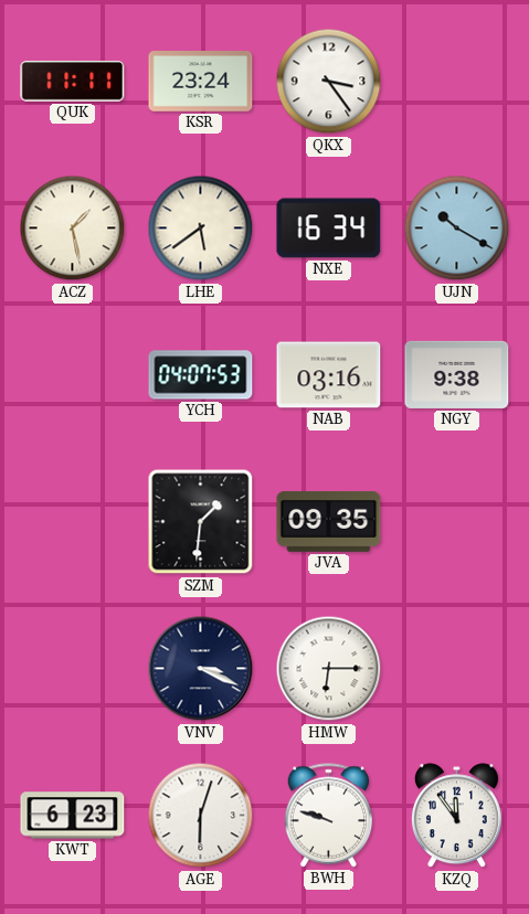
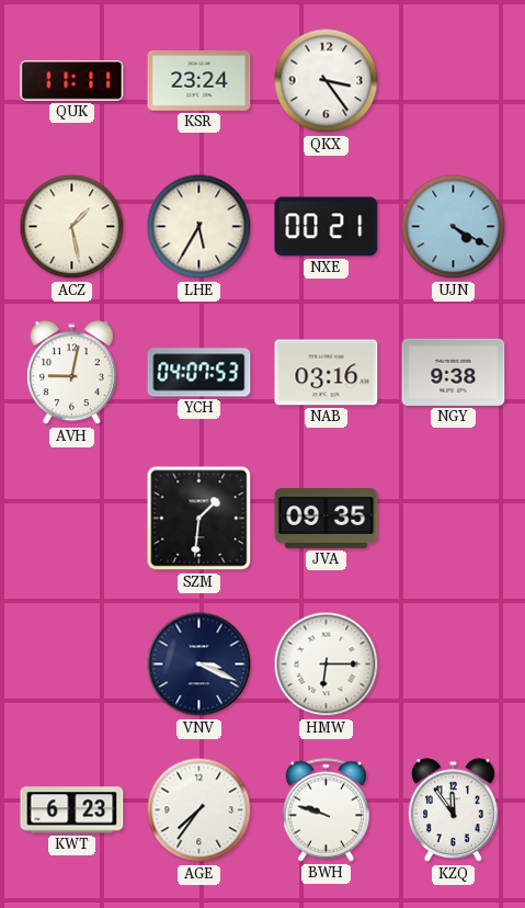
LHE: 5:39 -> 5:35
NXE: 16:34 -> 00:21
UJN: 10:20 -> 4:20
AVH: none -> 9:02
AGE: 6:03 -> 7:36
